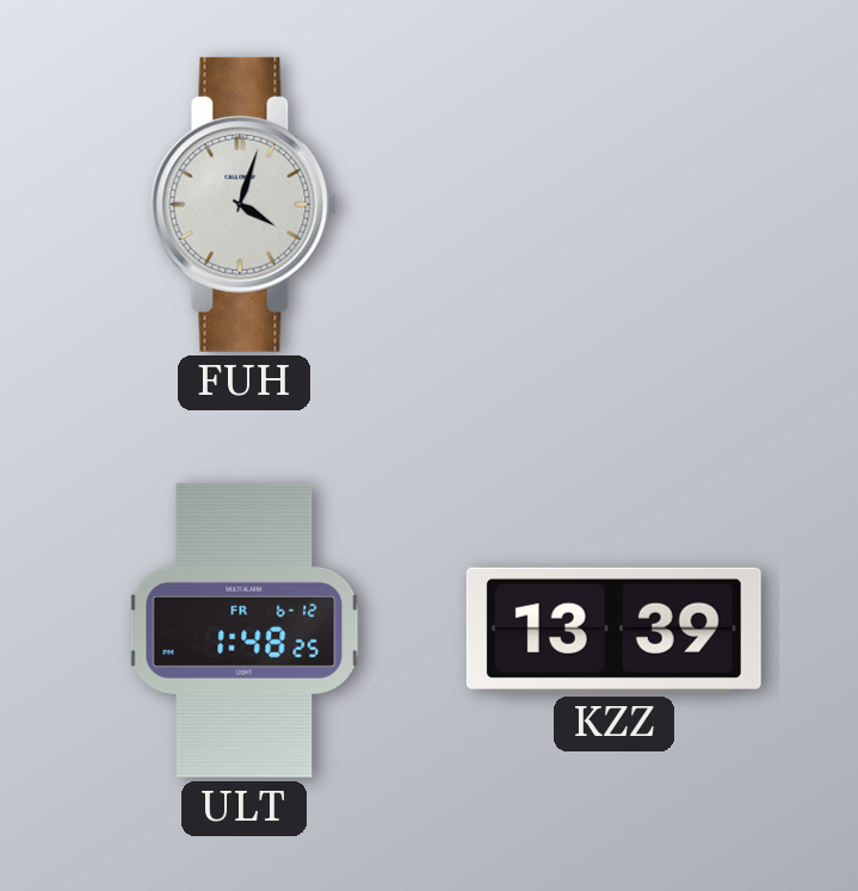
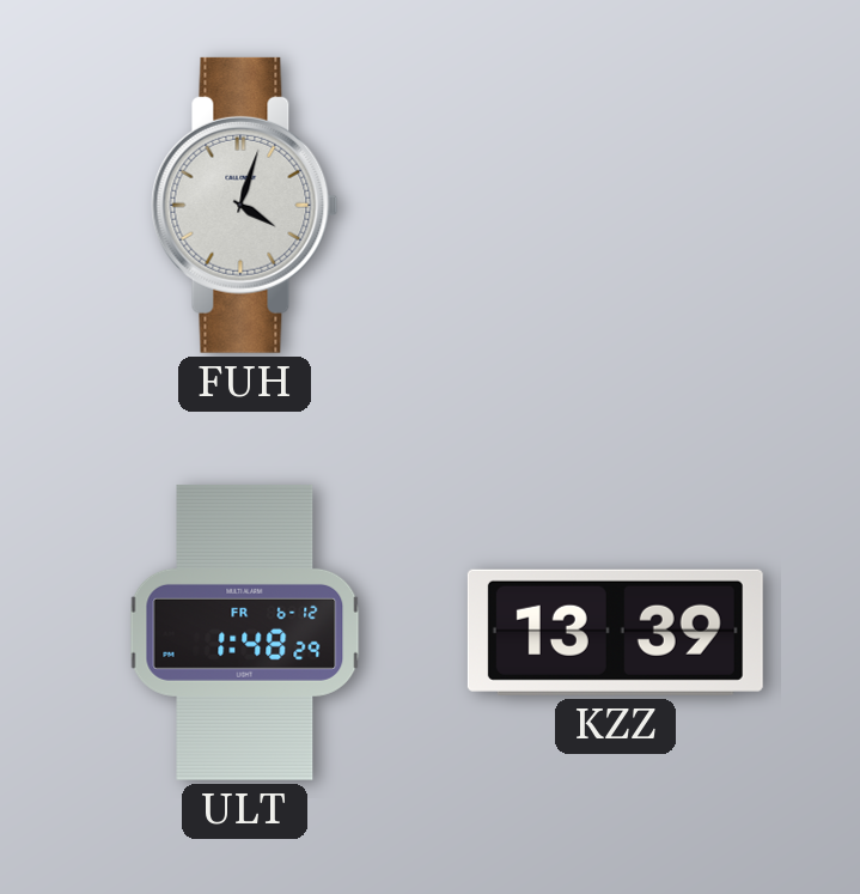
ULT: 1:48:25 -> 1:48:29
